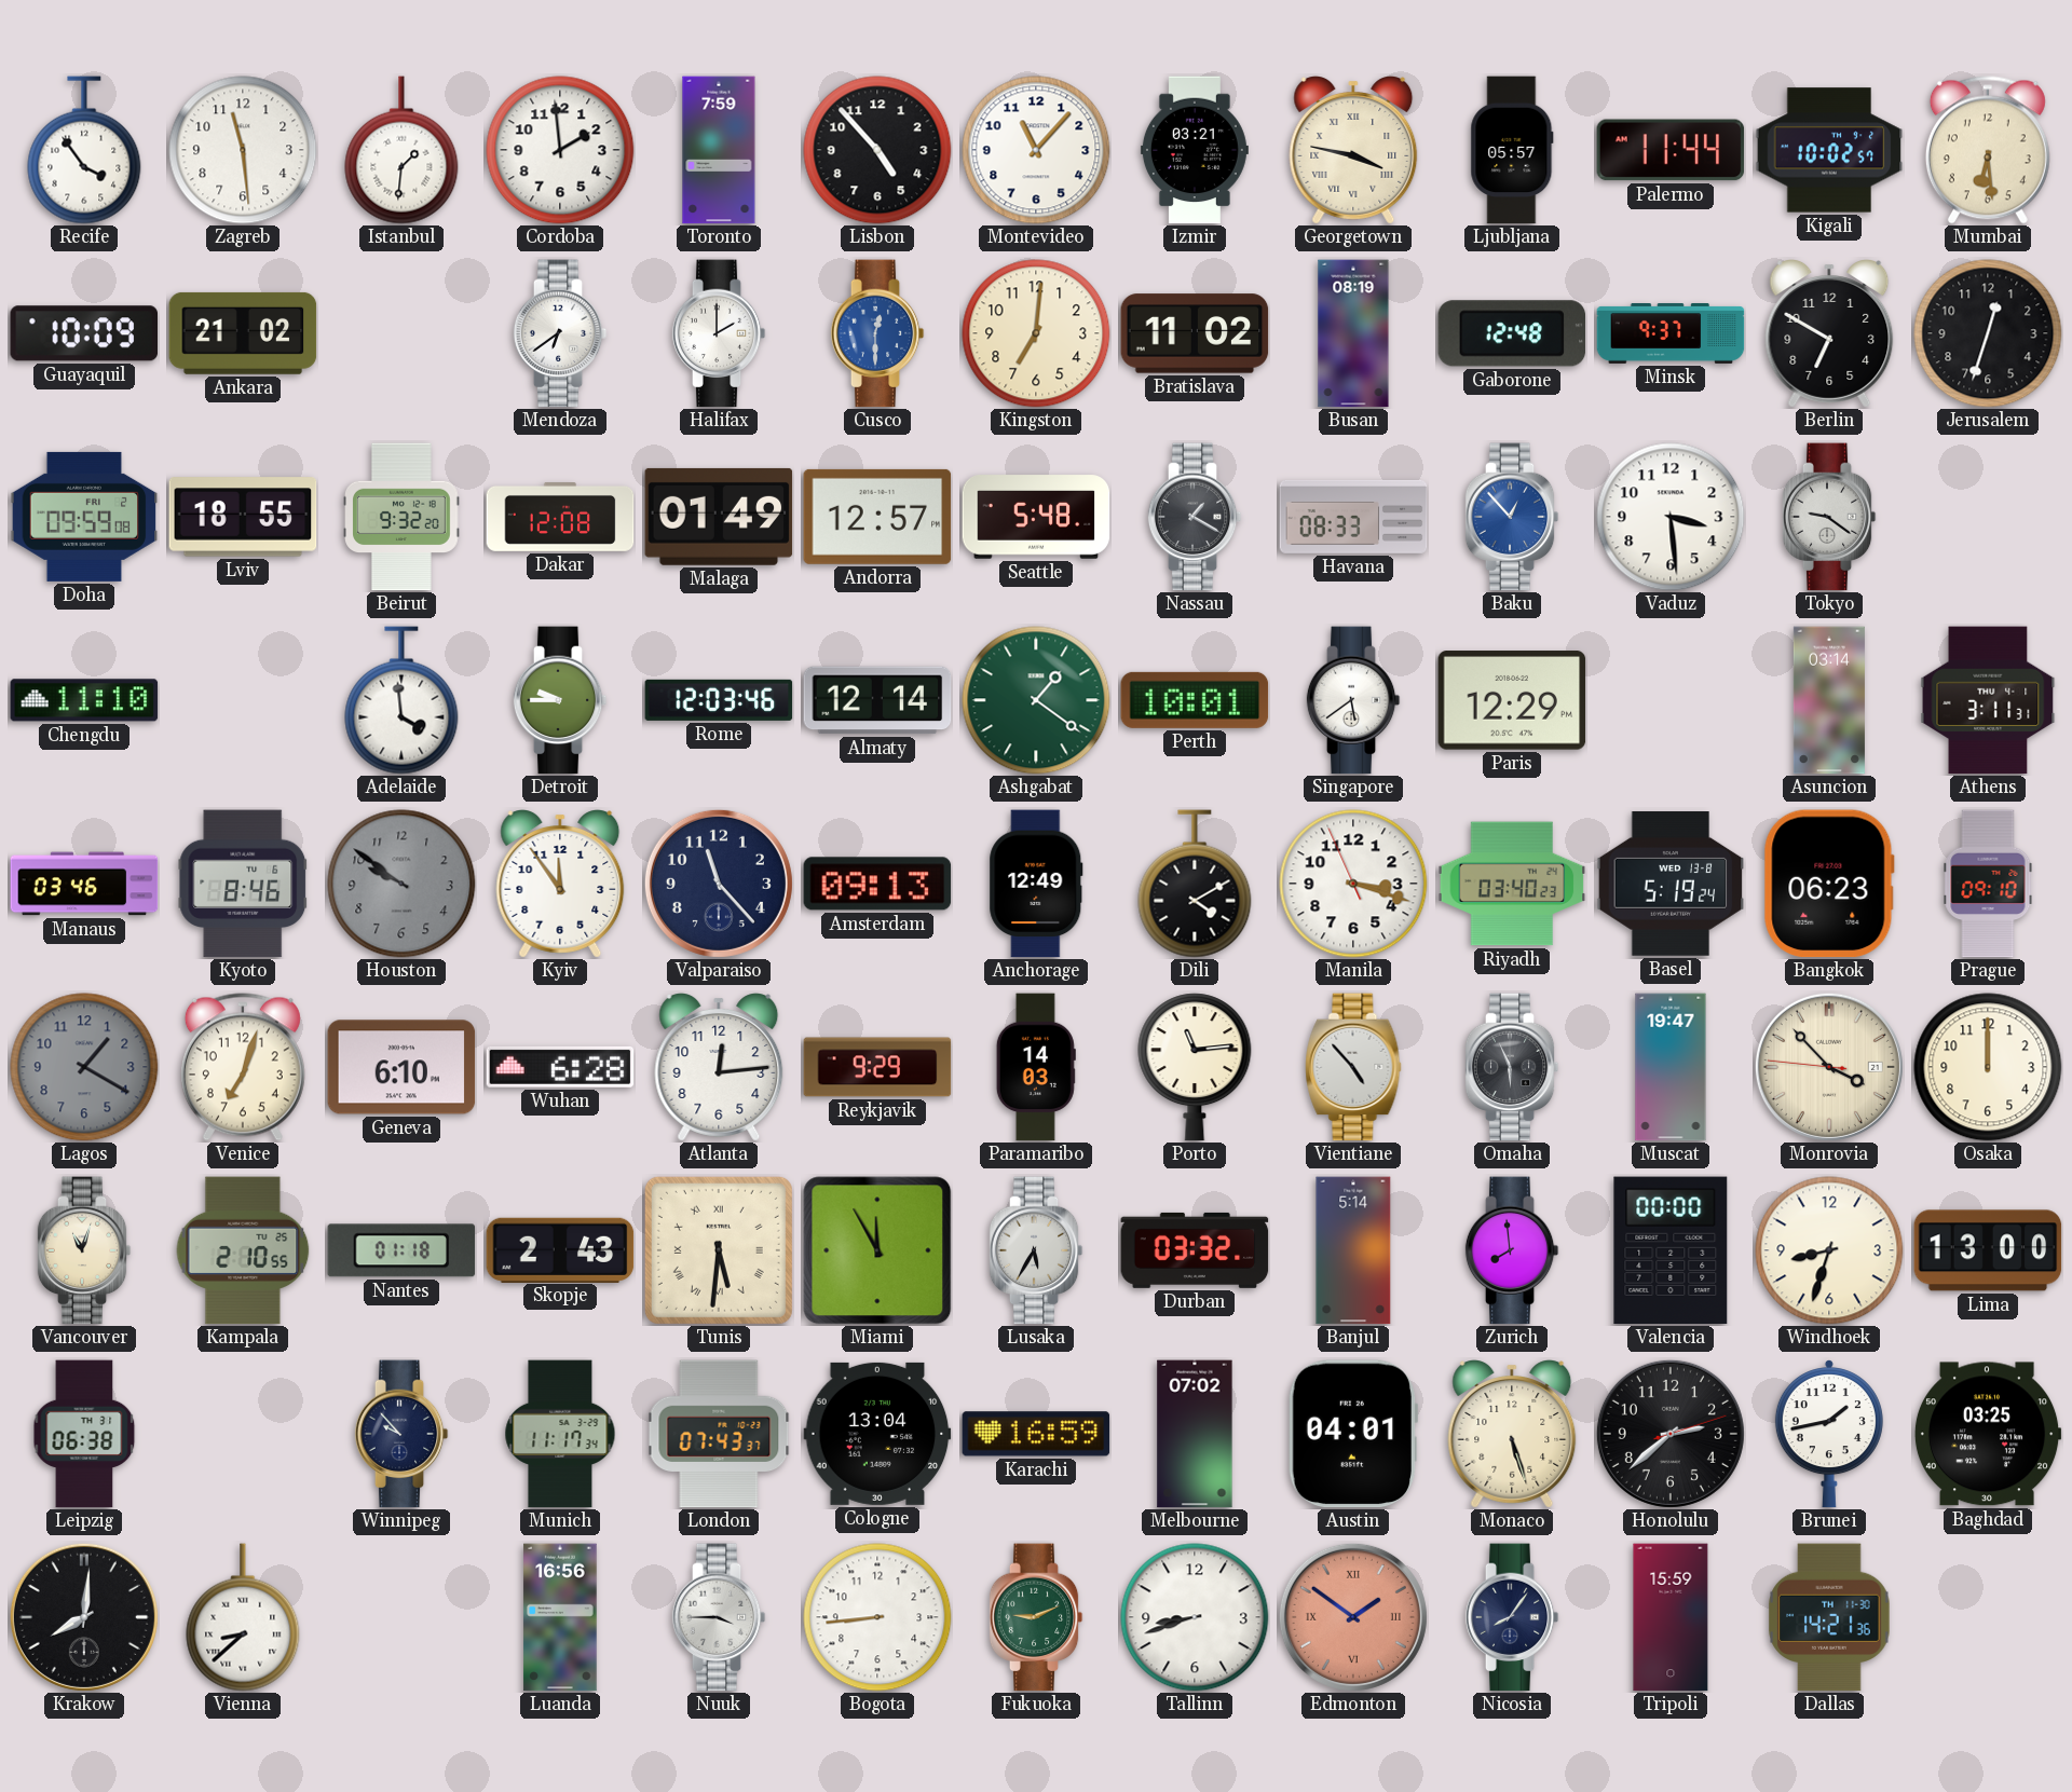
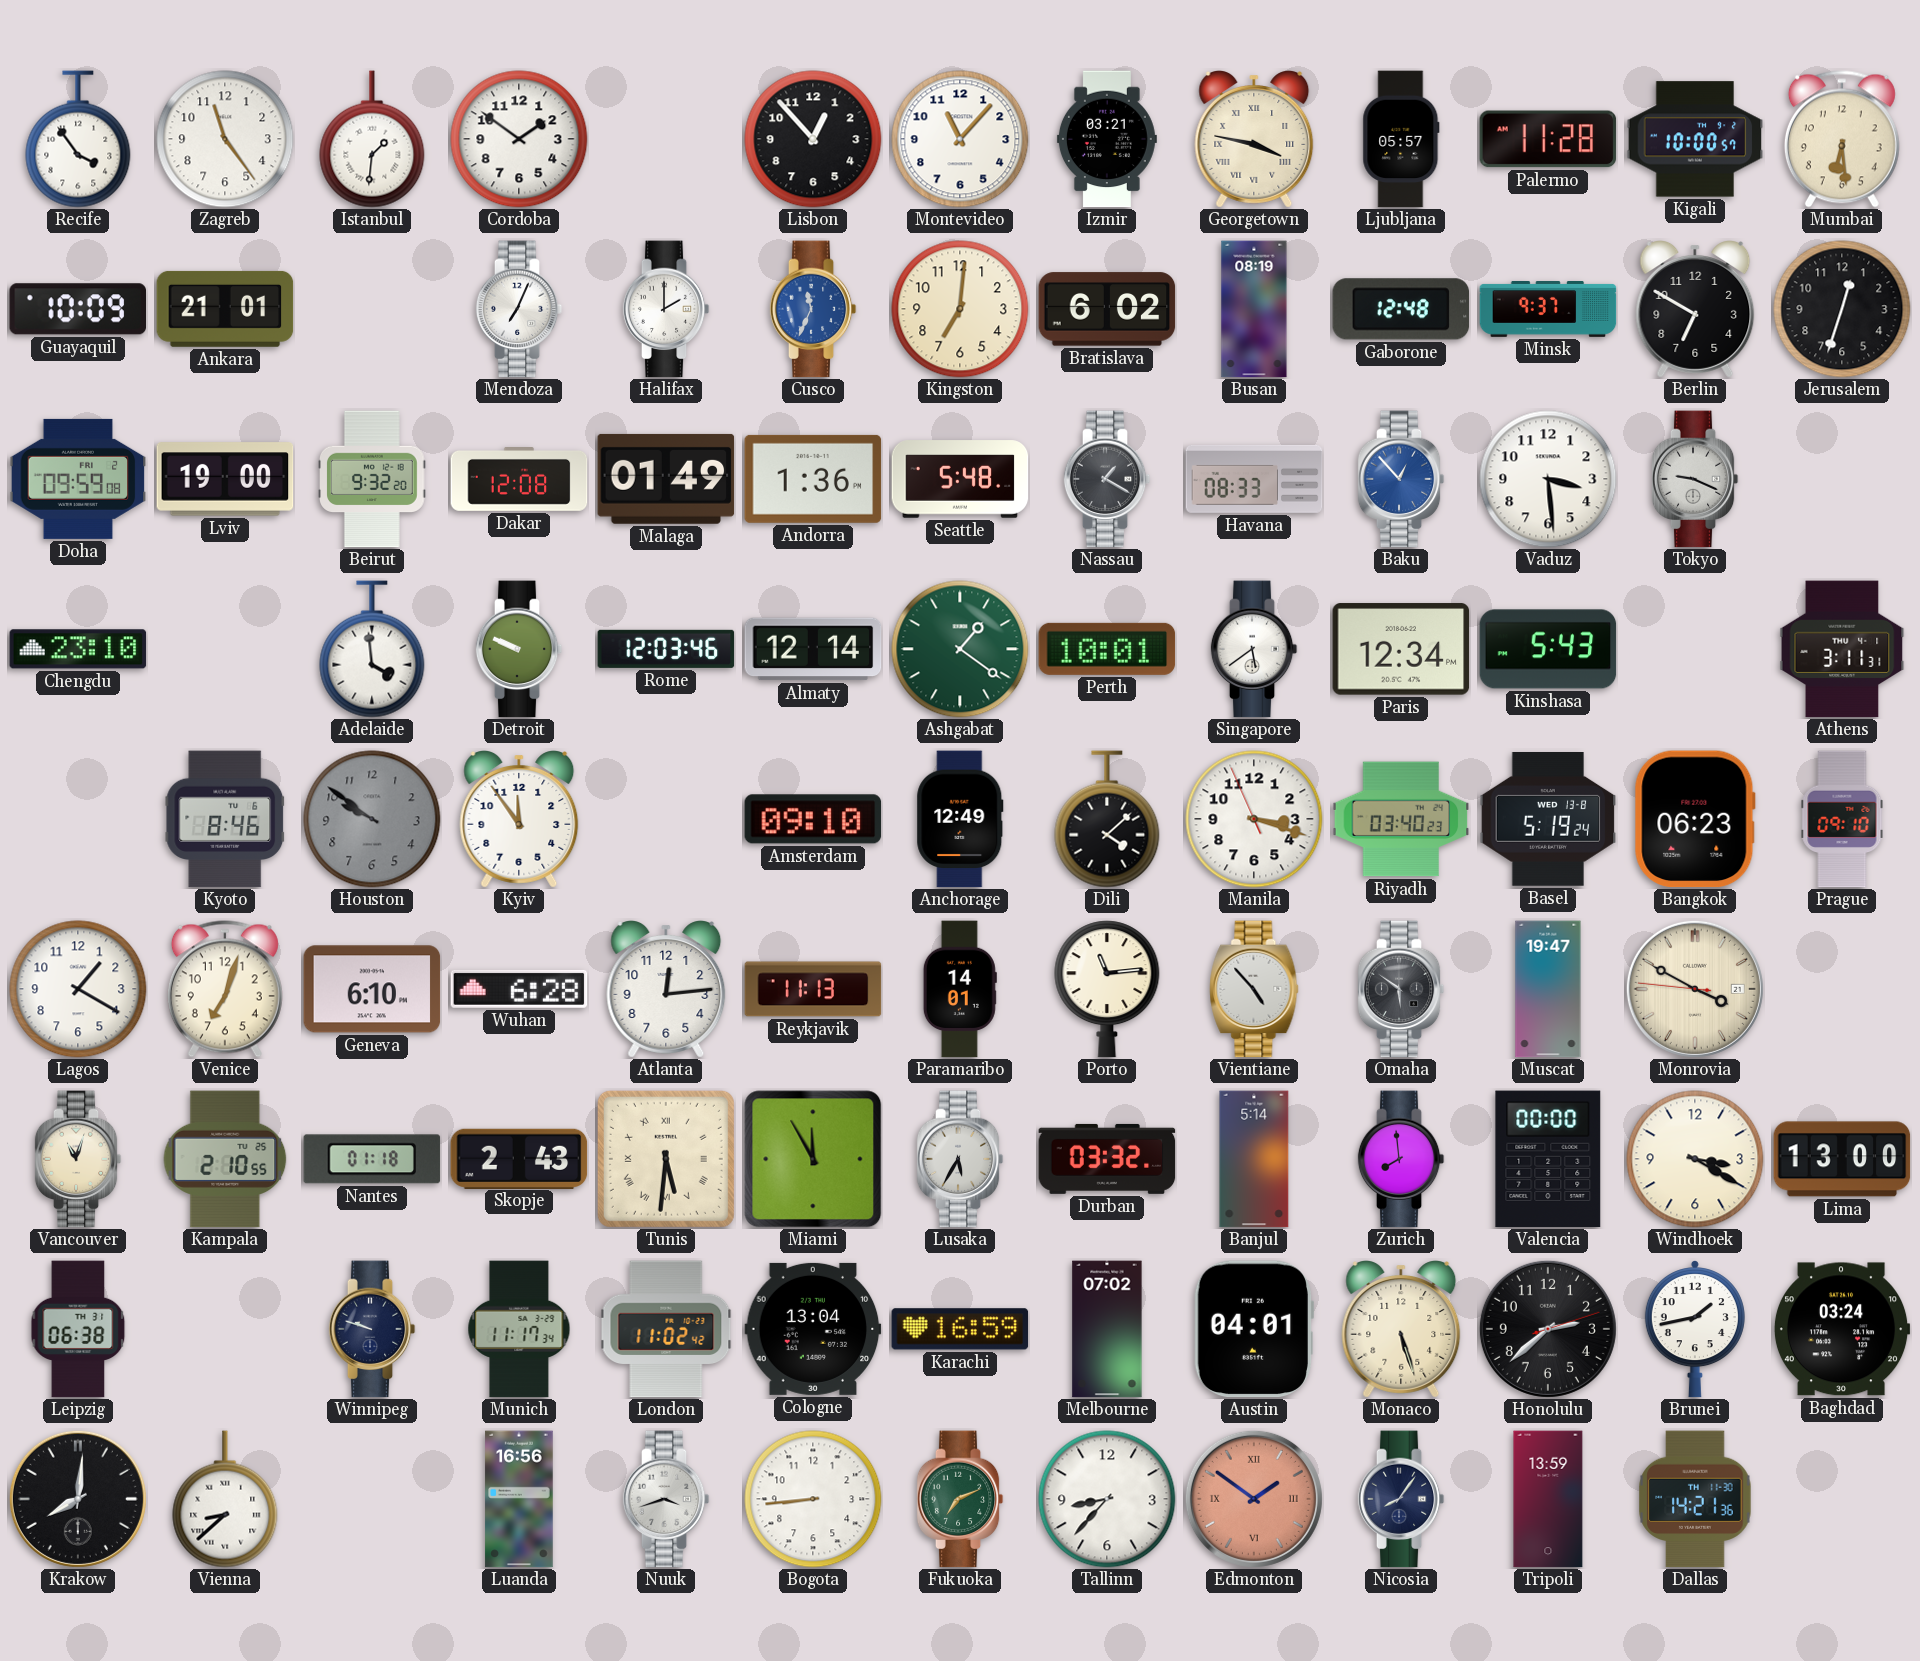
Zagreb: 11:29 -> 11:24
Cordoba: 1:59 -> 1:51
Toronto: 7:59 -> none
Lisbon: 4:53 -> 12:53
Palermo: 11:44 -> 11:28
Kigali: 10:02 -> 10:00
Ankara: 21:02 -> 21:01
Mendoza: 6:39 -> 7:04
Cusco: 12:30 -> 11:34
Bratislava: 11:02 -> 6:02
Lviv: 18:55 -> 19:00
Andorra: 12:57 -> 1:36
Tokyo: 9:21 -> 9:19
Chengdu: 11:10 -> 23:10
Detroit: 9:45 -> 9:49
Paris: 12:29 -> 12:34
Kinshasa: none -> 5:43
Asuncion: 03:14 -> none
Manaus: 03:46 -> none
Valparaiso: 11:23 -> none
Amsterdam: 09:13 -> 09:10
Dili: 4:10 -> 4:08
Lagos dial: grey -> white
Reykjavik: 9:29 -> 11:13
Paramaribo: 14:03 -> 14:01
Omaha: 5:56 -> 5:51
Monrovia: 3:52 -> 3:49
Osaka: 12:00 -> none
Windhoek: 8:33 -> 3:20
Winnipeg: 9:53 -> 9:48
London: 07:43 -> 11:02
Baghdad: 03:25 -> 03:24
Nuuk: 3:45 -> 3:42
Fukuoka: 9:11 -> 7:11
Tallinn: 8:42 -> 8:37
Tripoli: 15:59 -> 13:59
